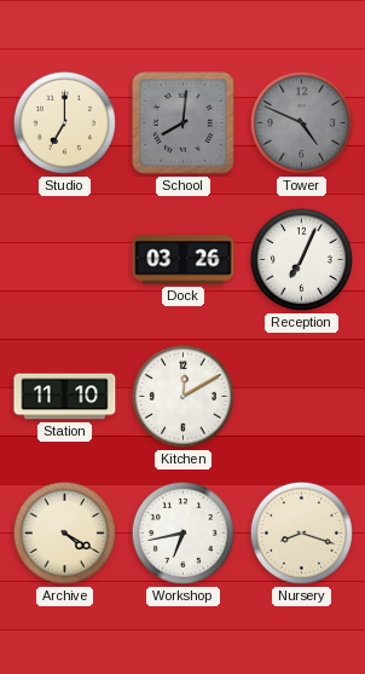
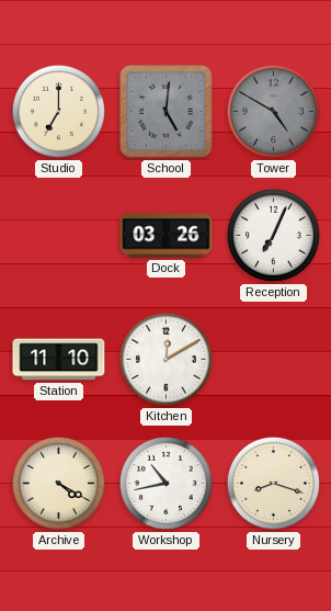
School: 8:01 -> 5:01
Tower: 4:49 -> 4:50
Workshop: 6:43 -> 10:43
